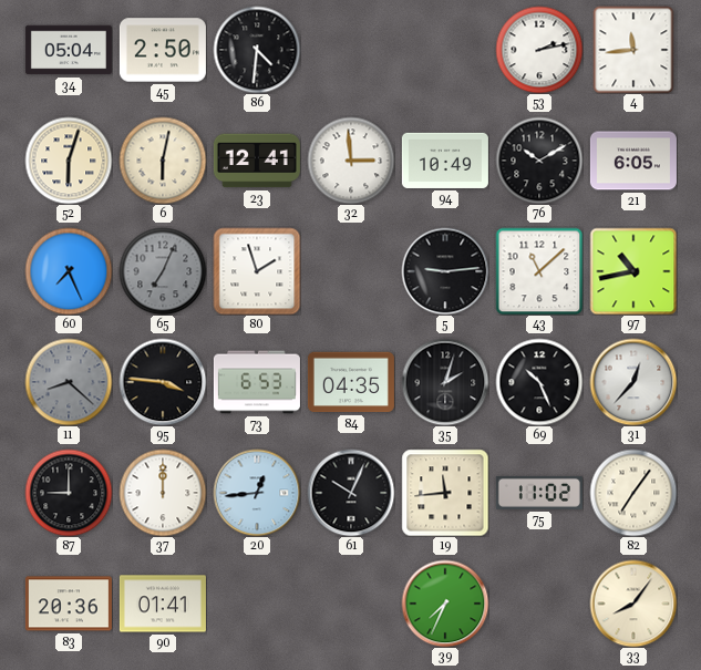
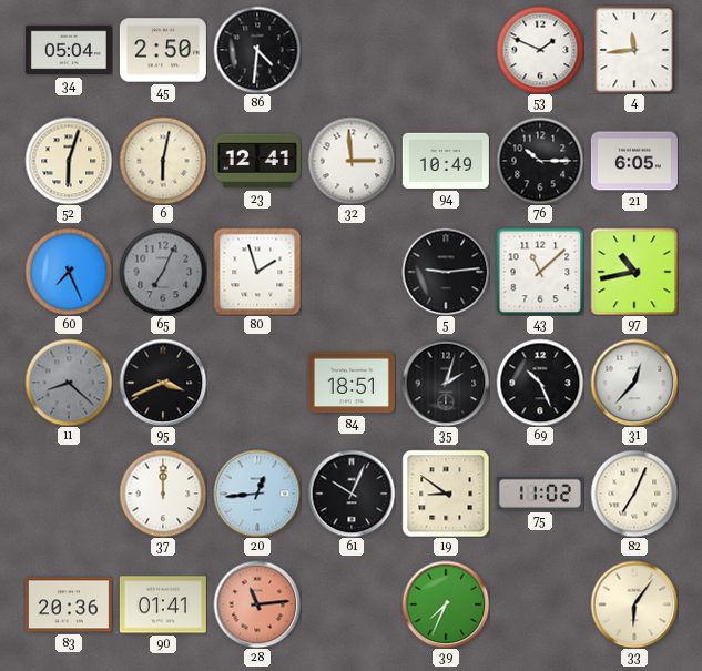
53: 2:13 -> 1:49
76: 10:10 -> 10:15
95: 3:46 -> 3:41
73: 6:53 -> none
84: 04:35 -> 18:51
87: 9:00 -> none
19: 11:44 -> 8:51
82: 7:06 -> 7:04
28: none -> 11:14
33: 8:06 -> 6:06
